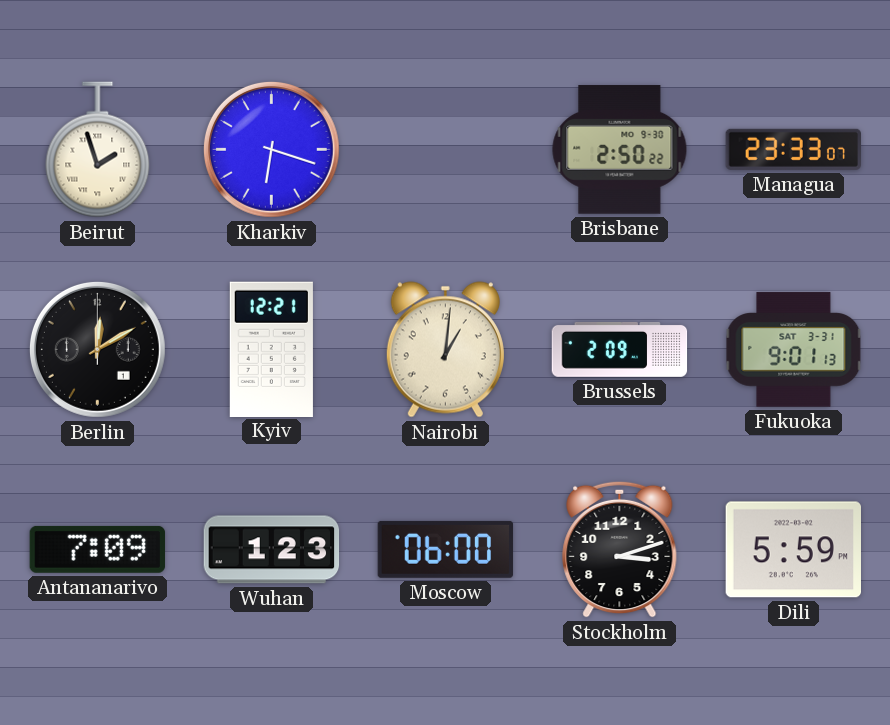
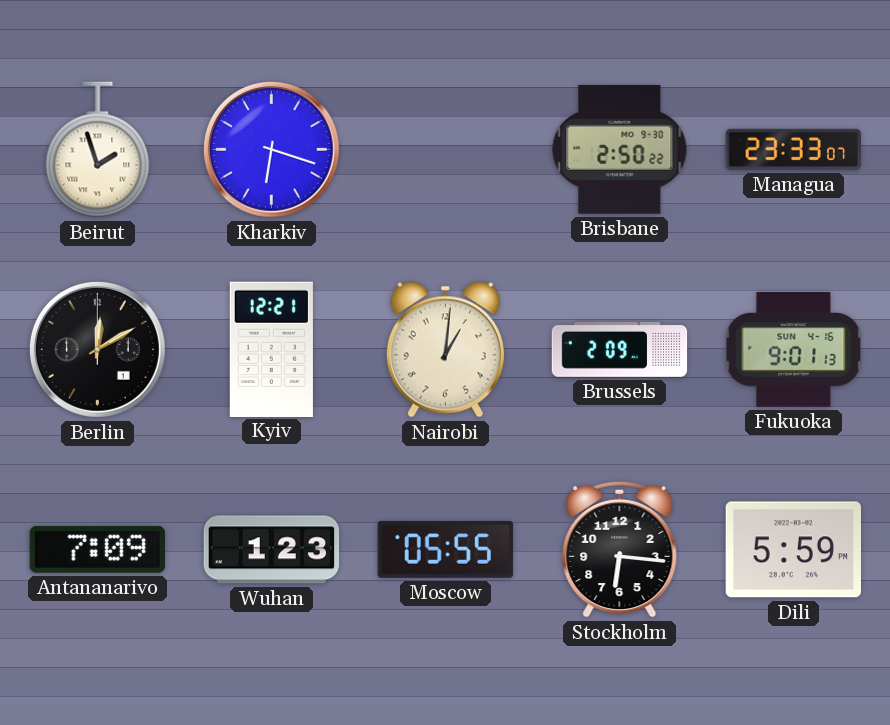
Fukuoka date: SAT 3-31 -> SUN 4-16
Moscow: 06:00 -> 05:55
Stockholm: 3:12 -> 6:16
